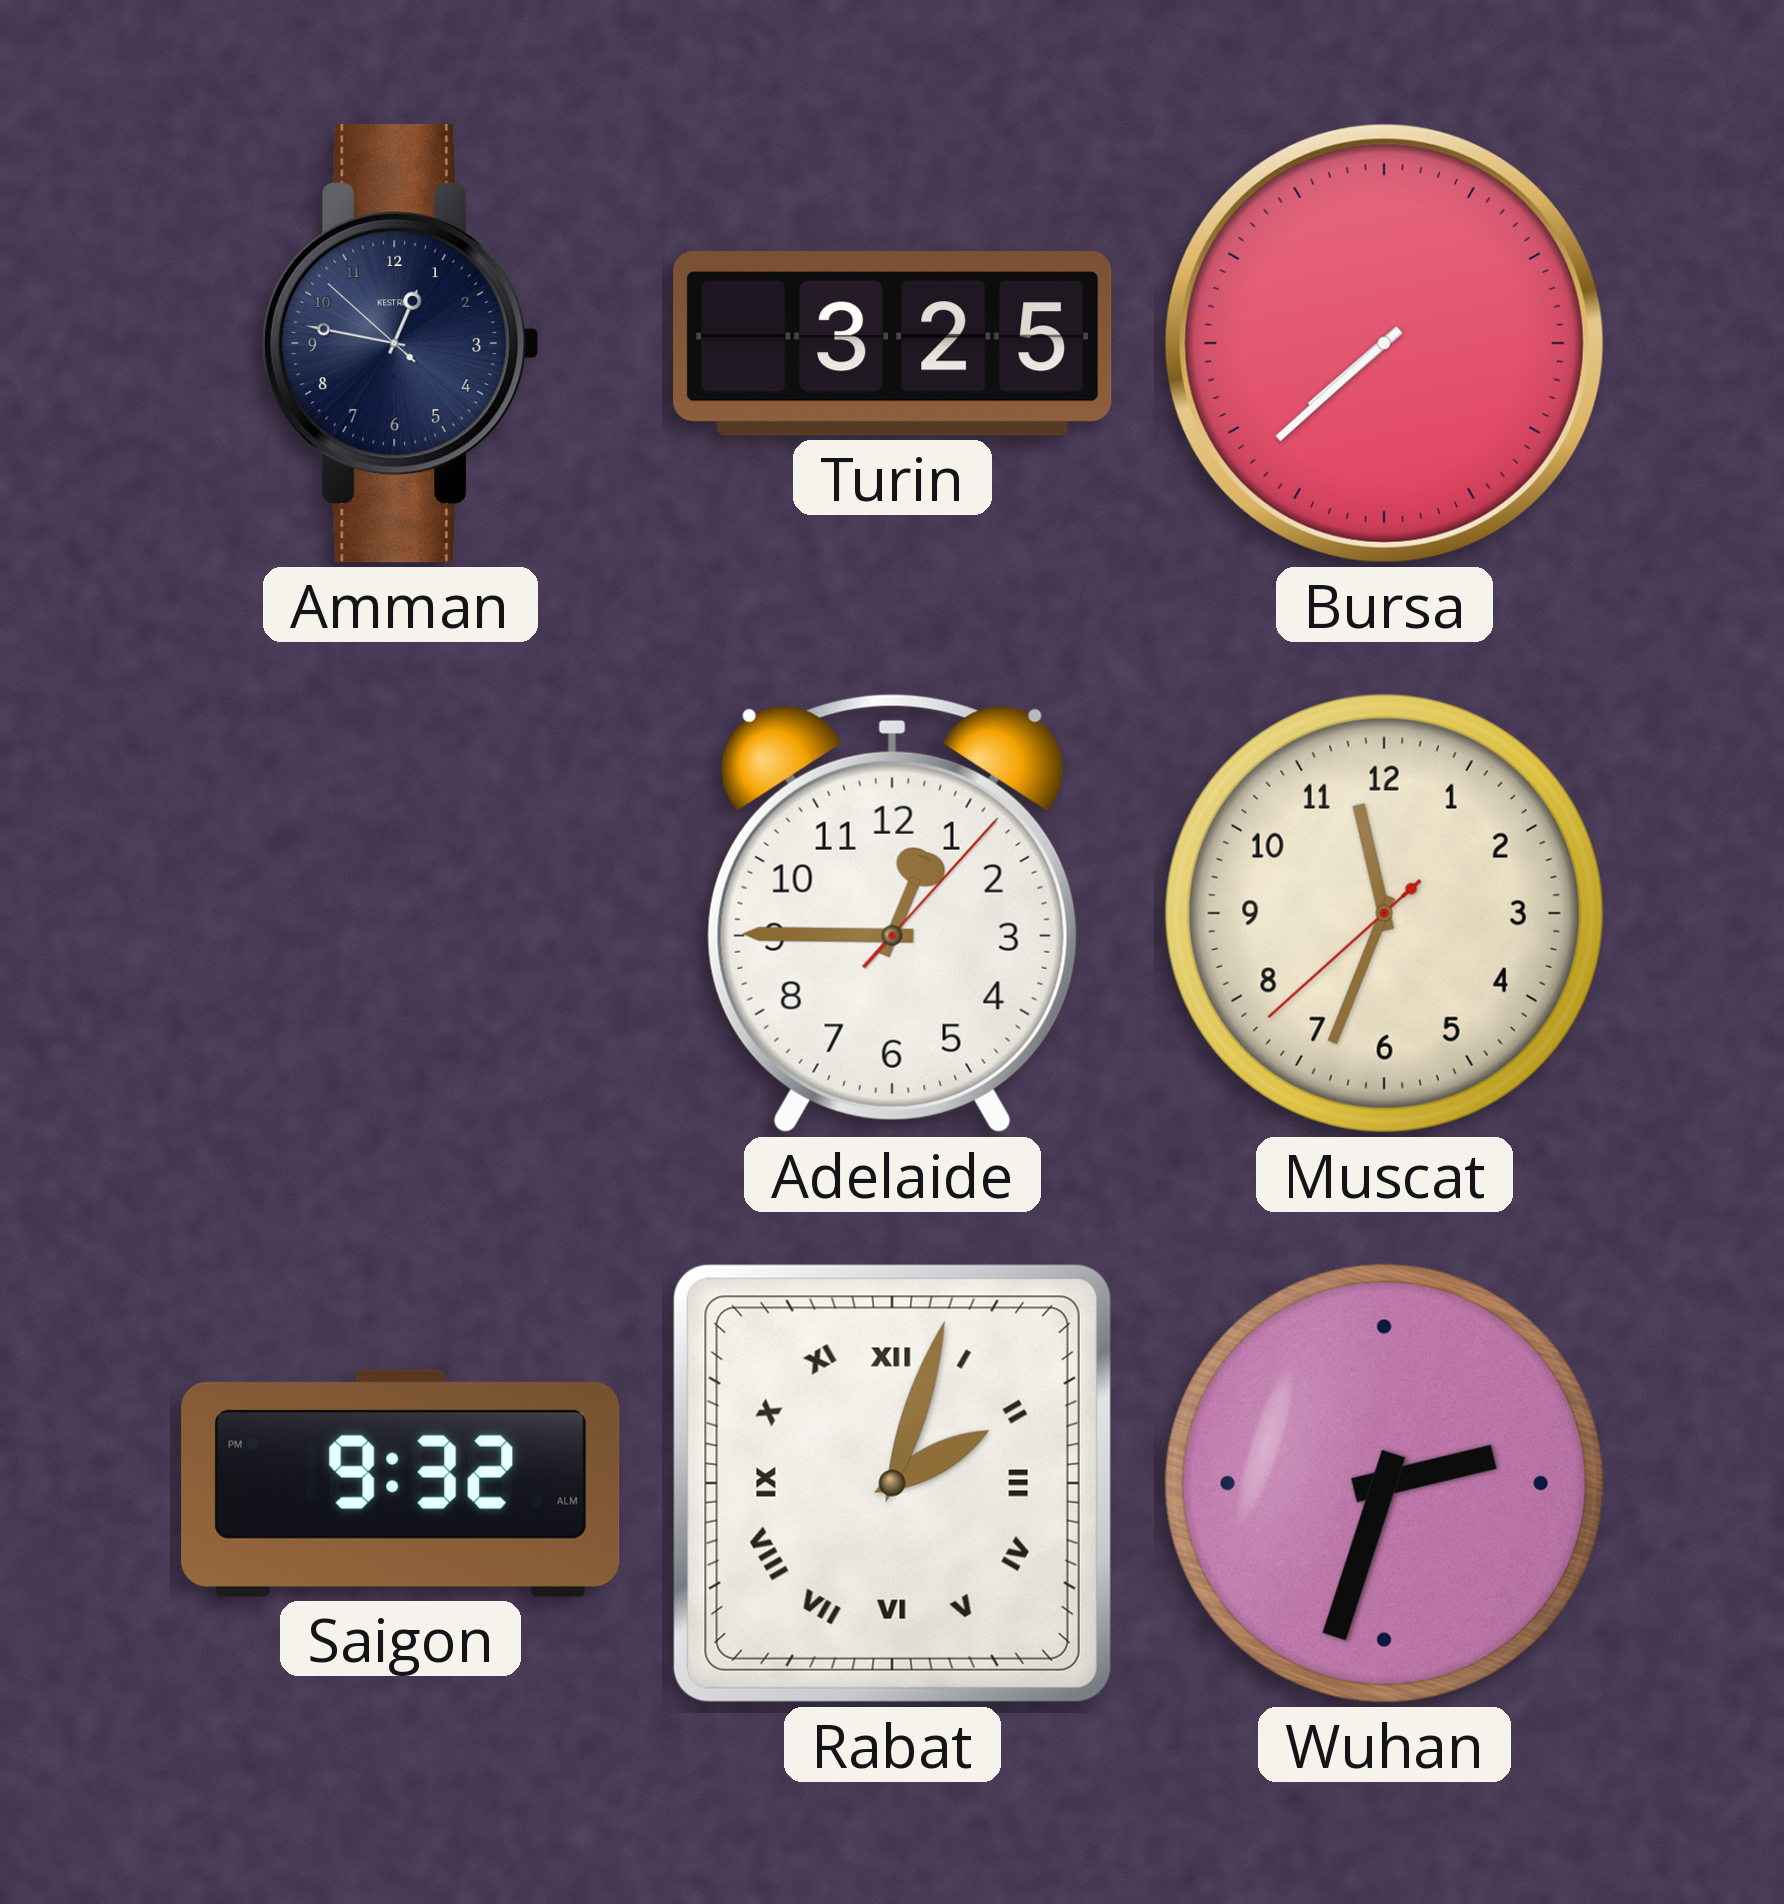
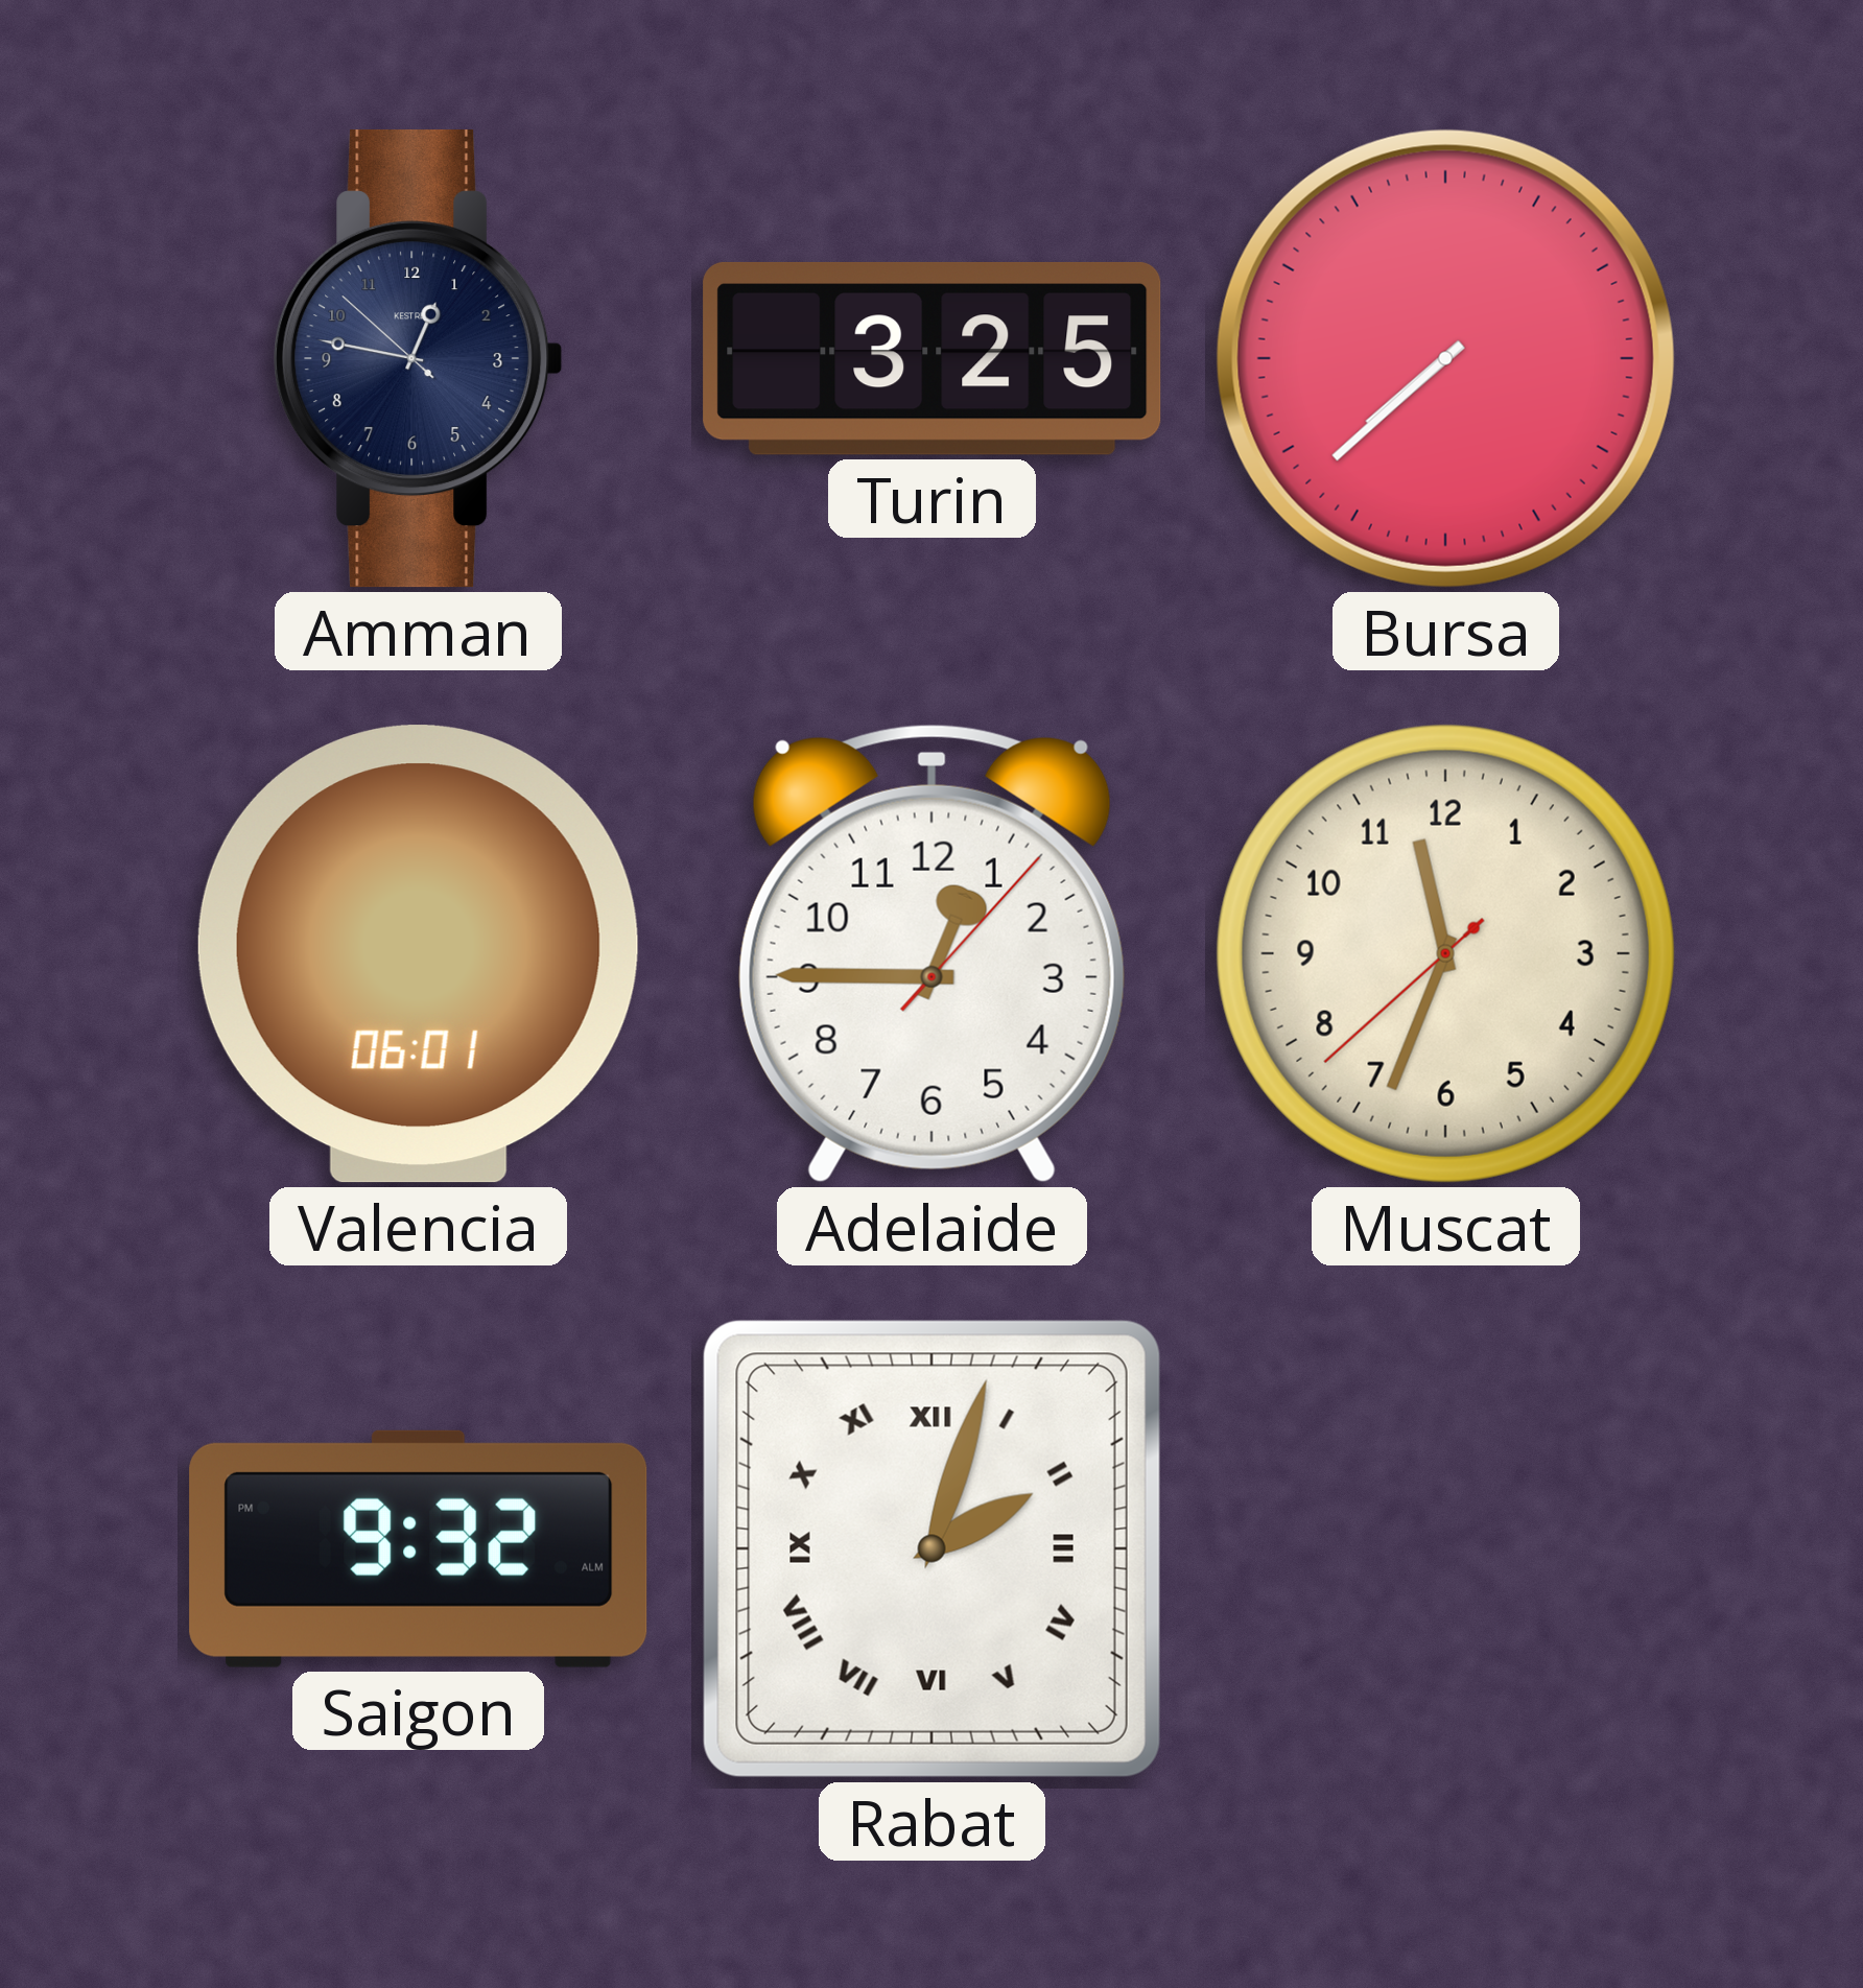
Valencia: none -> 06:01
Wuhan: 2:33 -> none
